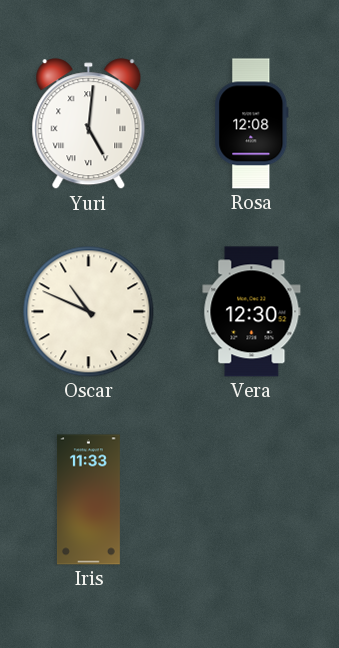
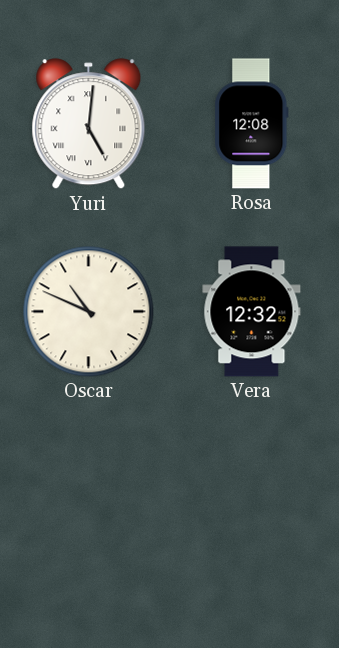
Vera: 12:30 -> 12:32
Iris: 11:33 -> none
